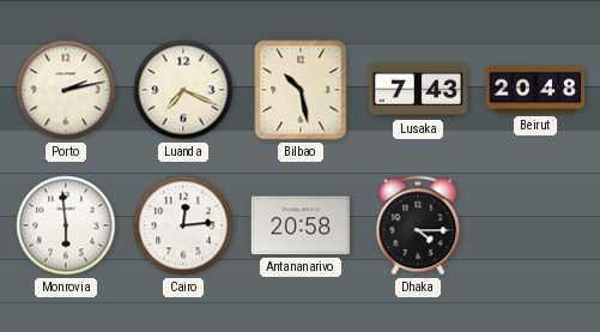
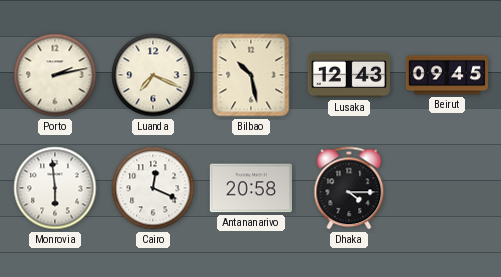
Lusaka: 7:43 -> 12:43
Beirut: 20:48 -> 09:45
Cairo: 12:14 -> 12:19
